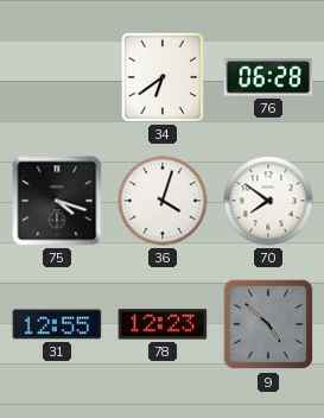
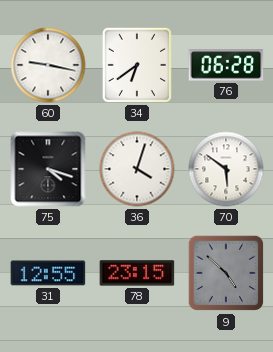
60: none -> 9:17
70: 7:51 -> 5:51
78: 12:23 -> 23:15
